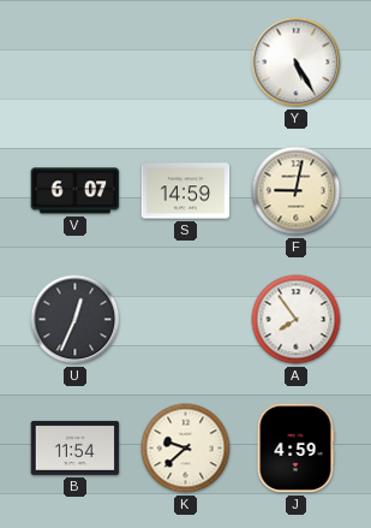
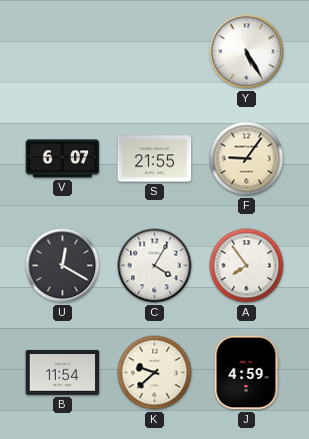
S: 14:59 -> 21:55
F: 9:02 -> 9:06
U: 12:34 -> 12:20
C: none -> 4:05
